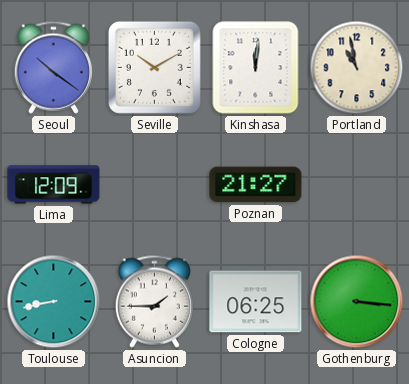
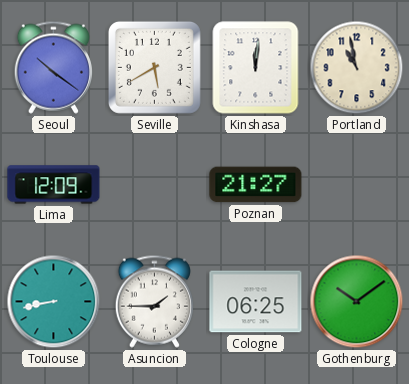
Seville: 10:10 -> 5:40
Gothenburg: 3:16 -> 10:09
